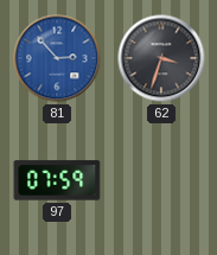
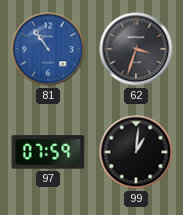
81: 2:53 -> 10:54
99: none -> 1:01
